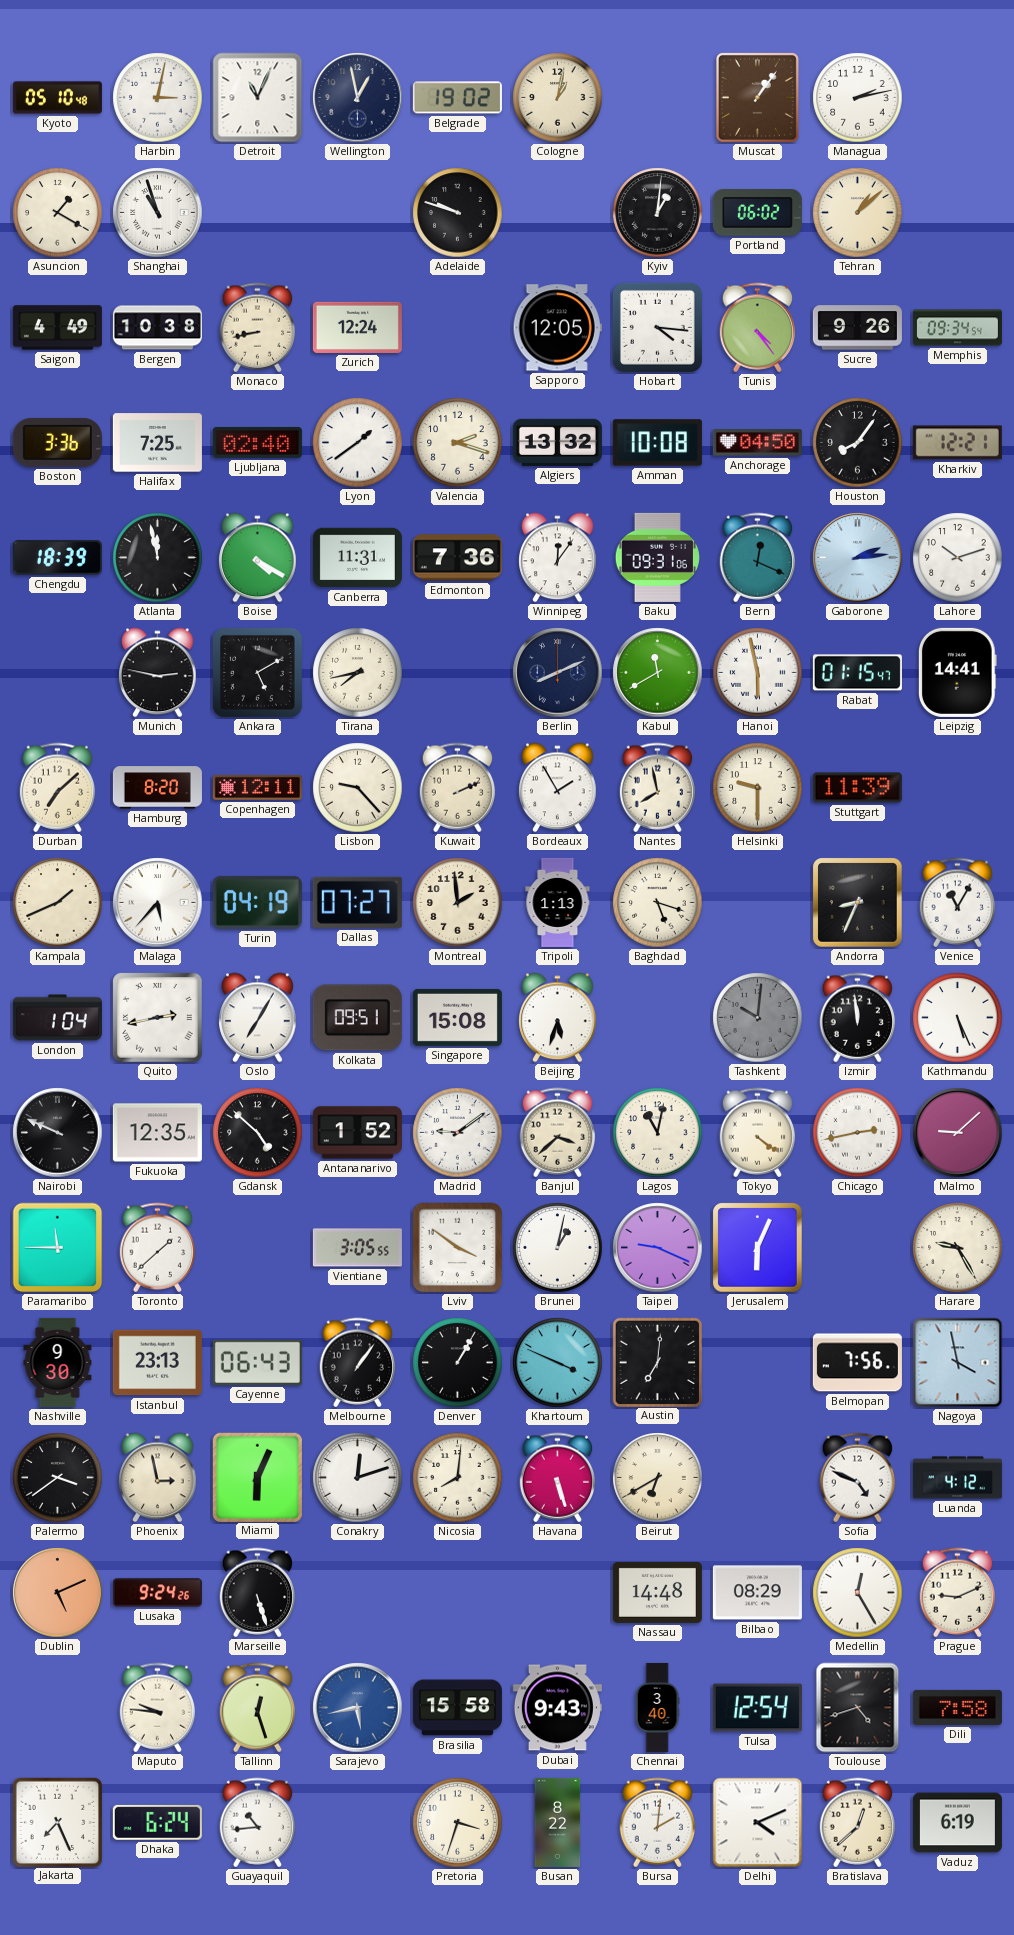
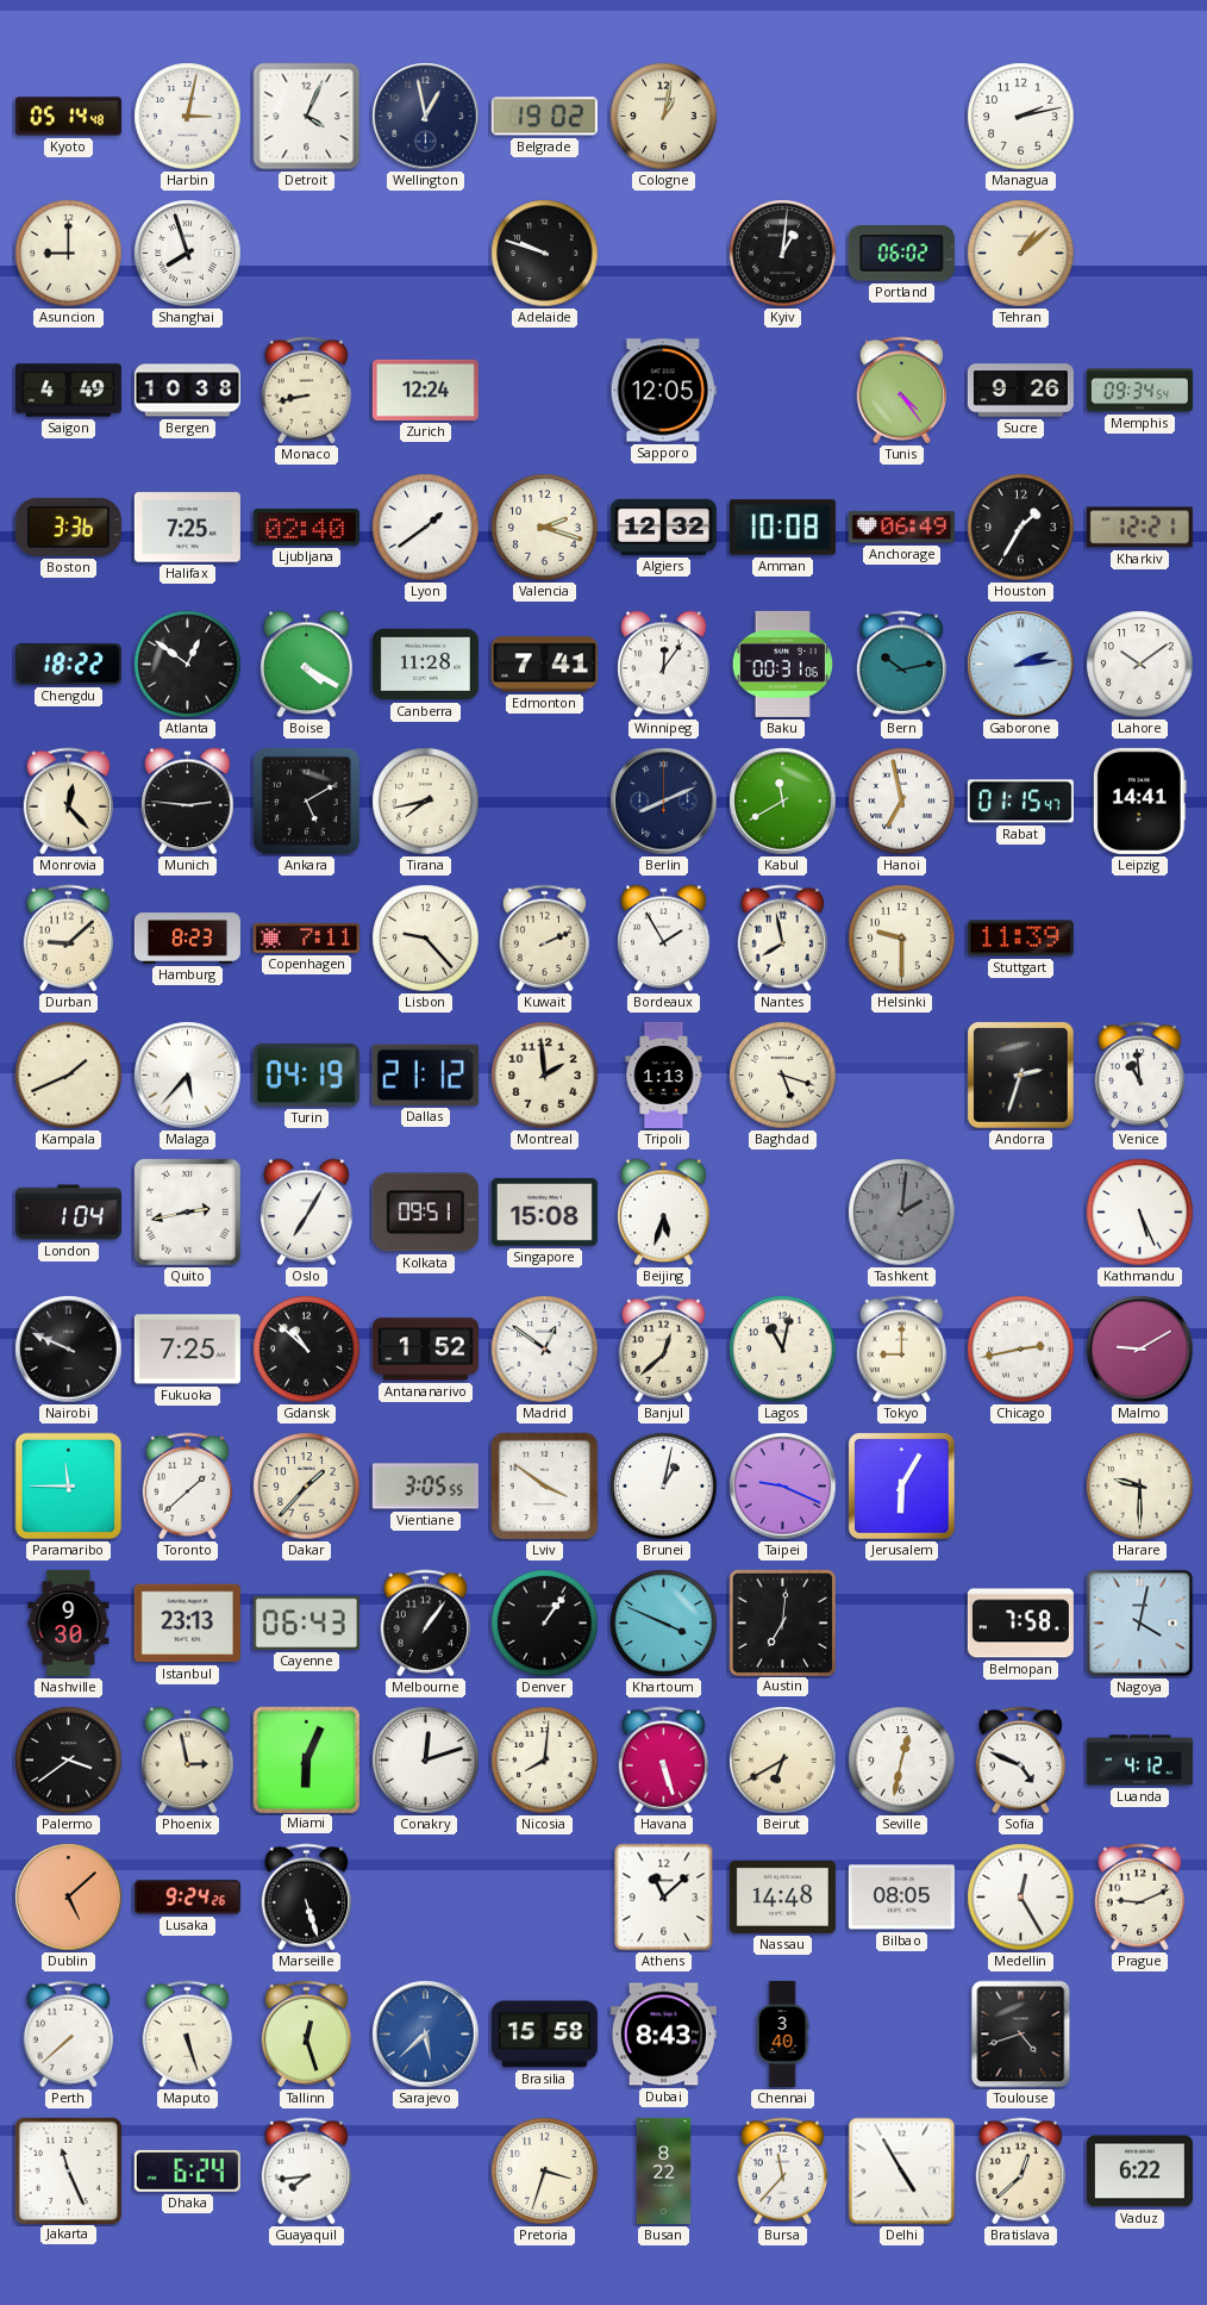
Kyoto: 05:10 -> 05:14
Detroit: 11:04 -> 4:04
Muscat: 1:06 -> none
Asuncion: 1:20 -> 9:00
Shanghai: 10:57 -> 7:57
Hobart: 4:16 -> none
Algiers: 13:32 -> 12:32
Anchorage: 04:50 -> 06:49
Houston: 8:06 -> 1:35
Chengdu: 18:39 -> 18:22
Atlanta: 11:58 -> 12:51
Canberra: 11:31 -> 11:28
Edmonton: 7:36 -> 7:41
Baku: 09:31 -> 00:31
Bern: 12:19 -> 10:13
Lahore: 10:12 -> 10:09
Monrovia: none -> 12:23
Munich: 2:47 -> 2:46
Hanoi: 5:58 -> 6:58
Durban: 7:08 -> 9:08
Hamburg: 8:20 -> 8:23
Copenhagen: 12:11 -> 7:11
Dallas: 07:27 -> 21:12
Andorra: 8:34 -> 2:33
Venice: 11:05 -> 10:59
Tashkent: 10:01 -> 2:01
Izmir: 11:59 -> none
Fukuoka: 12:35 -> 7:25
Gdansk: 4:52 -> 10:52
Madrid: 9:09 -> 12:51
Banjul: 3:38 -> 12:38
Tokyo: 4:21 -> 9:00
Malmo: 9:08 -> 9:10
Dakar: none -> 1:37
Jerusalem: 6:04 -> 6:05
Harare: 9:25 -> 9:30
Denver: 1:05 -> 1:06
Belmopan: 7:56 -> 7:58
Nagoya: 3:58 -> 4:02
Seville: none -> 12:32
Dublin: 5:11 -> 5:08
Athens: none -> 11:08
Bilbao: 08:29 -> 08:05
Perth: none -> 7:38
Maputo: 9:46 -> 5:27
Sarajevo: 5:43 -> 5:38
Dubai: 9:43 -> 8:43
Tulsa: 12:54 -> none
Dili: 7:58 -> none
Jakarta: 7:26 -> 11:26
Guayaquil: 10:44 -> 7:44
Bursa: 2:01 -> 11:37
Delhi: 4:11 -> 4:55
Vaduz: 6:19 -> 6:22
